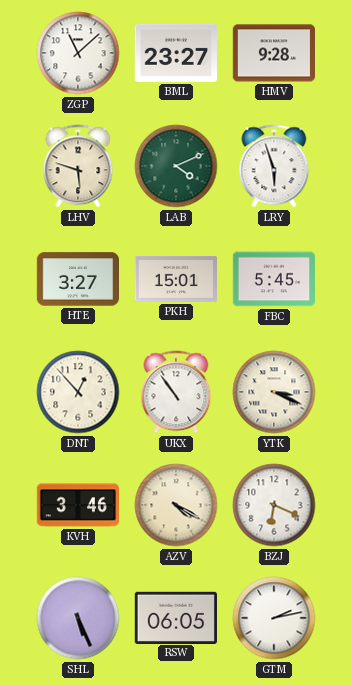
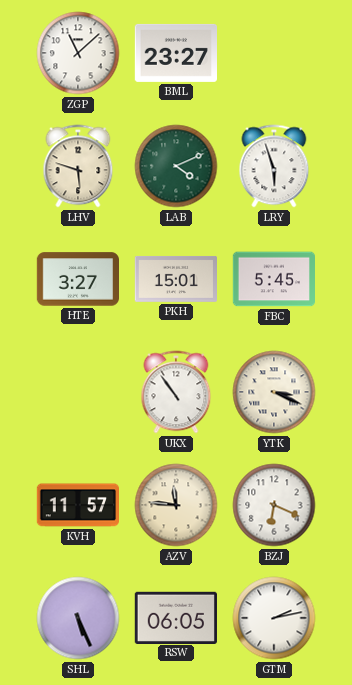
HMV: 9:28 -> none
DNT: 12:53 -> none
KVH: 3:46 -> 11:57
AZV: 4:20 -> 11:46
